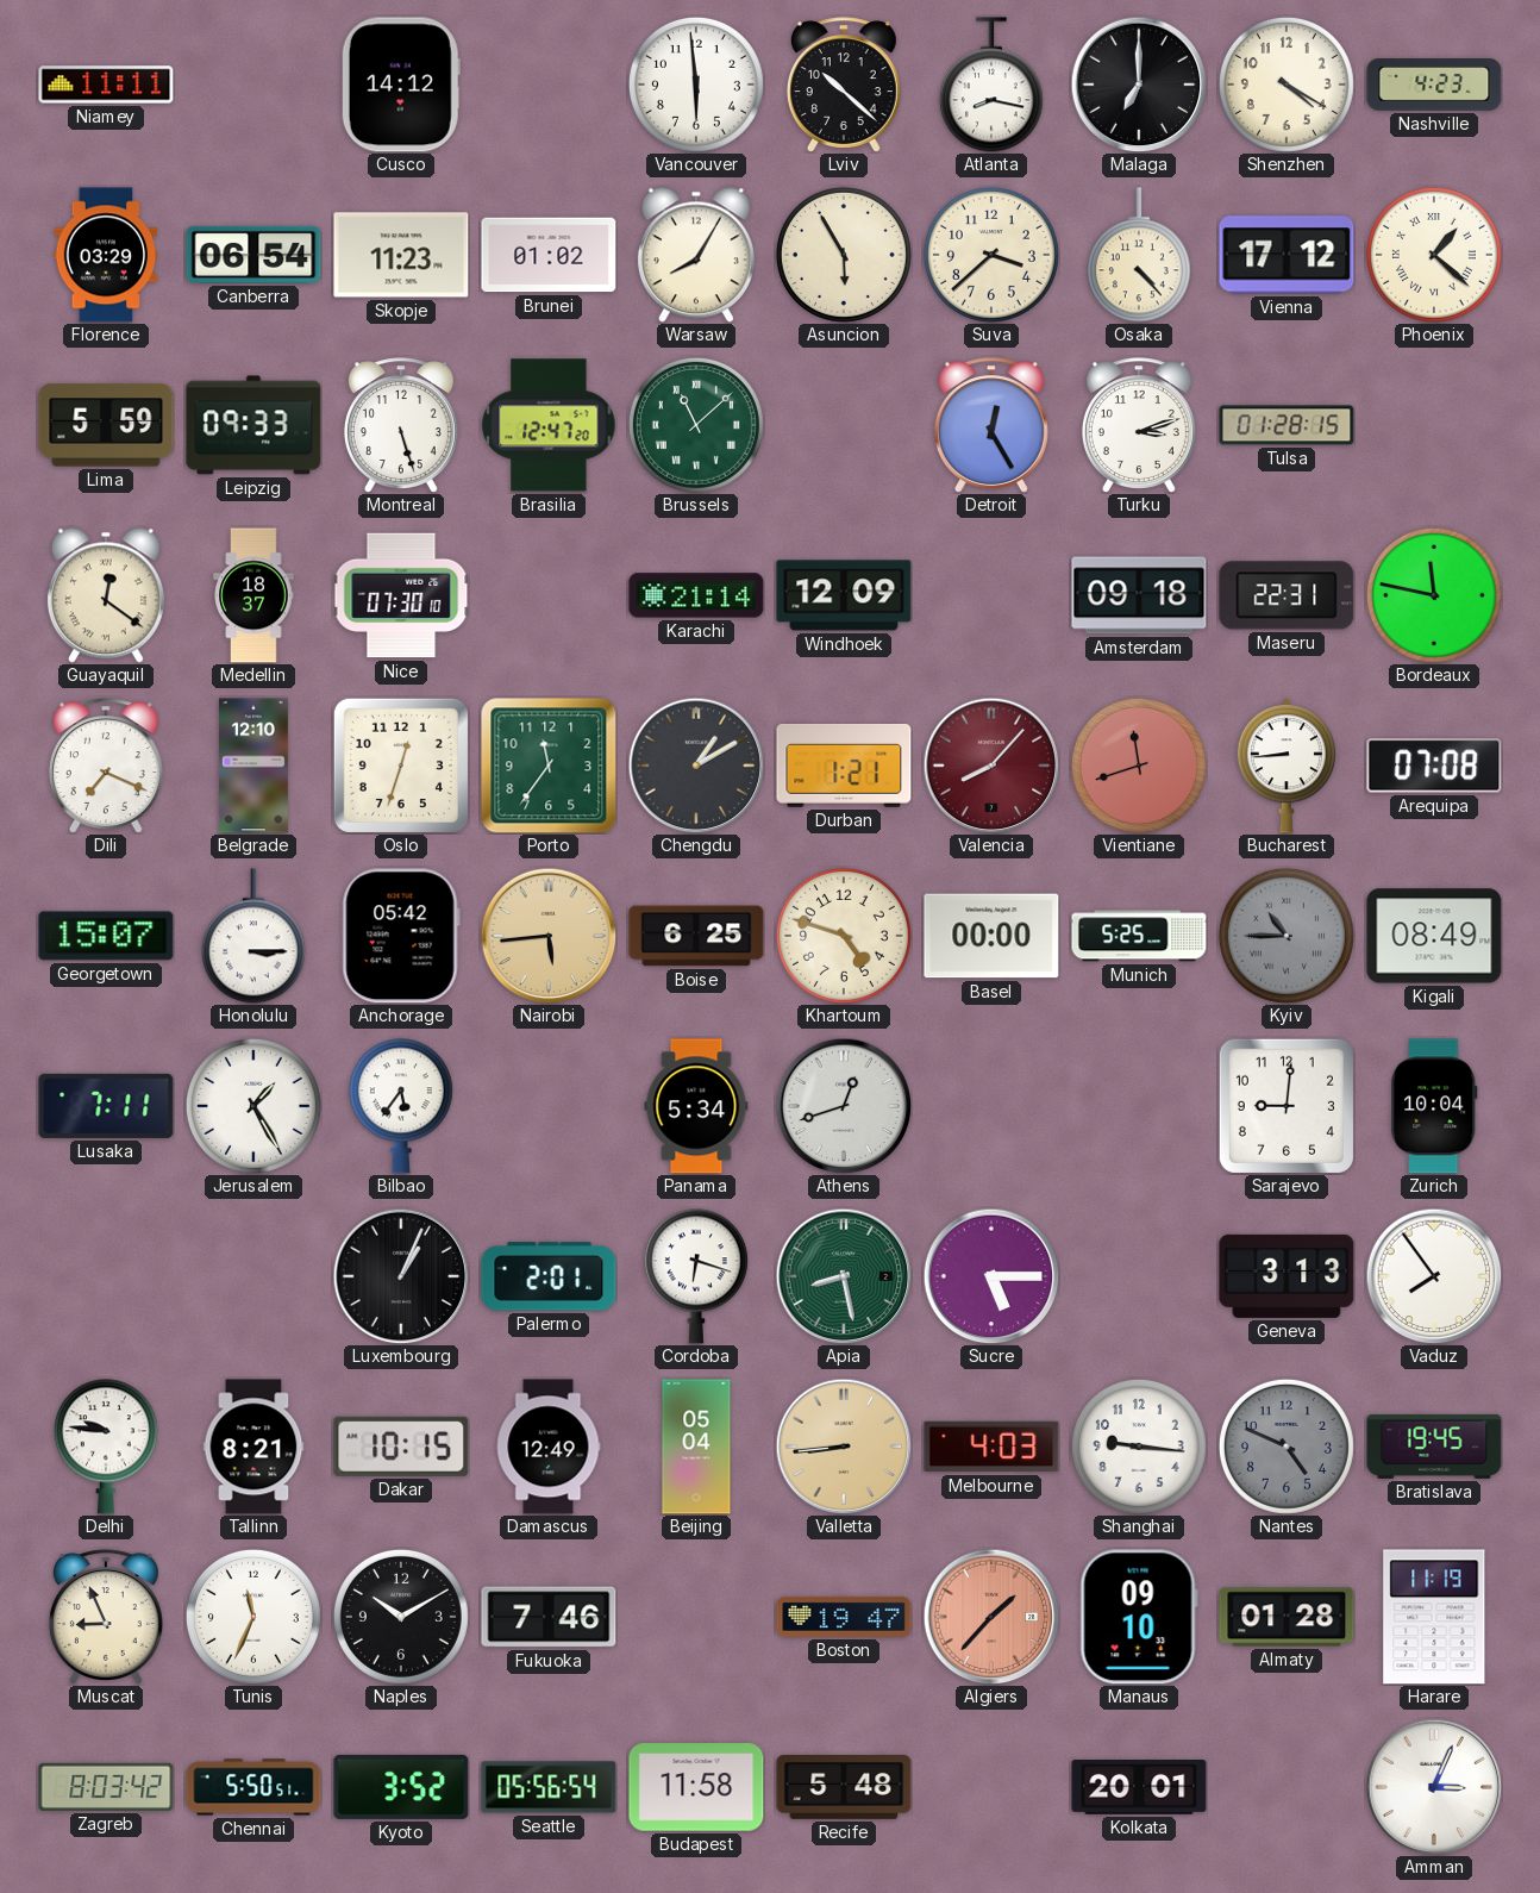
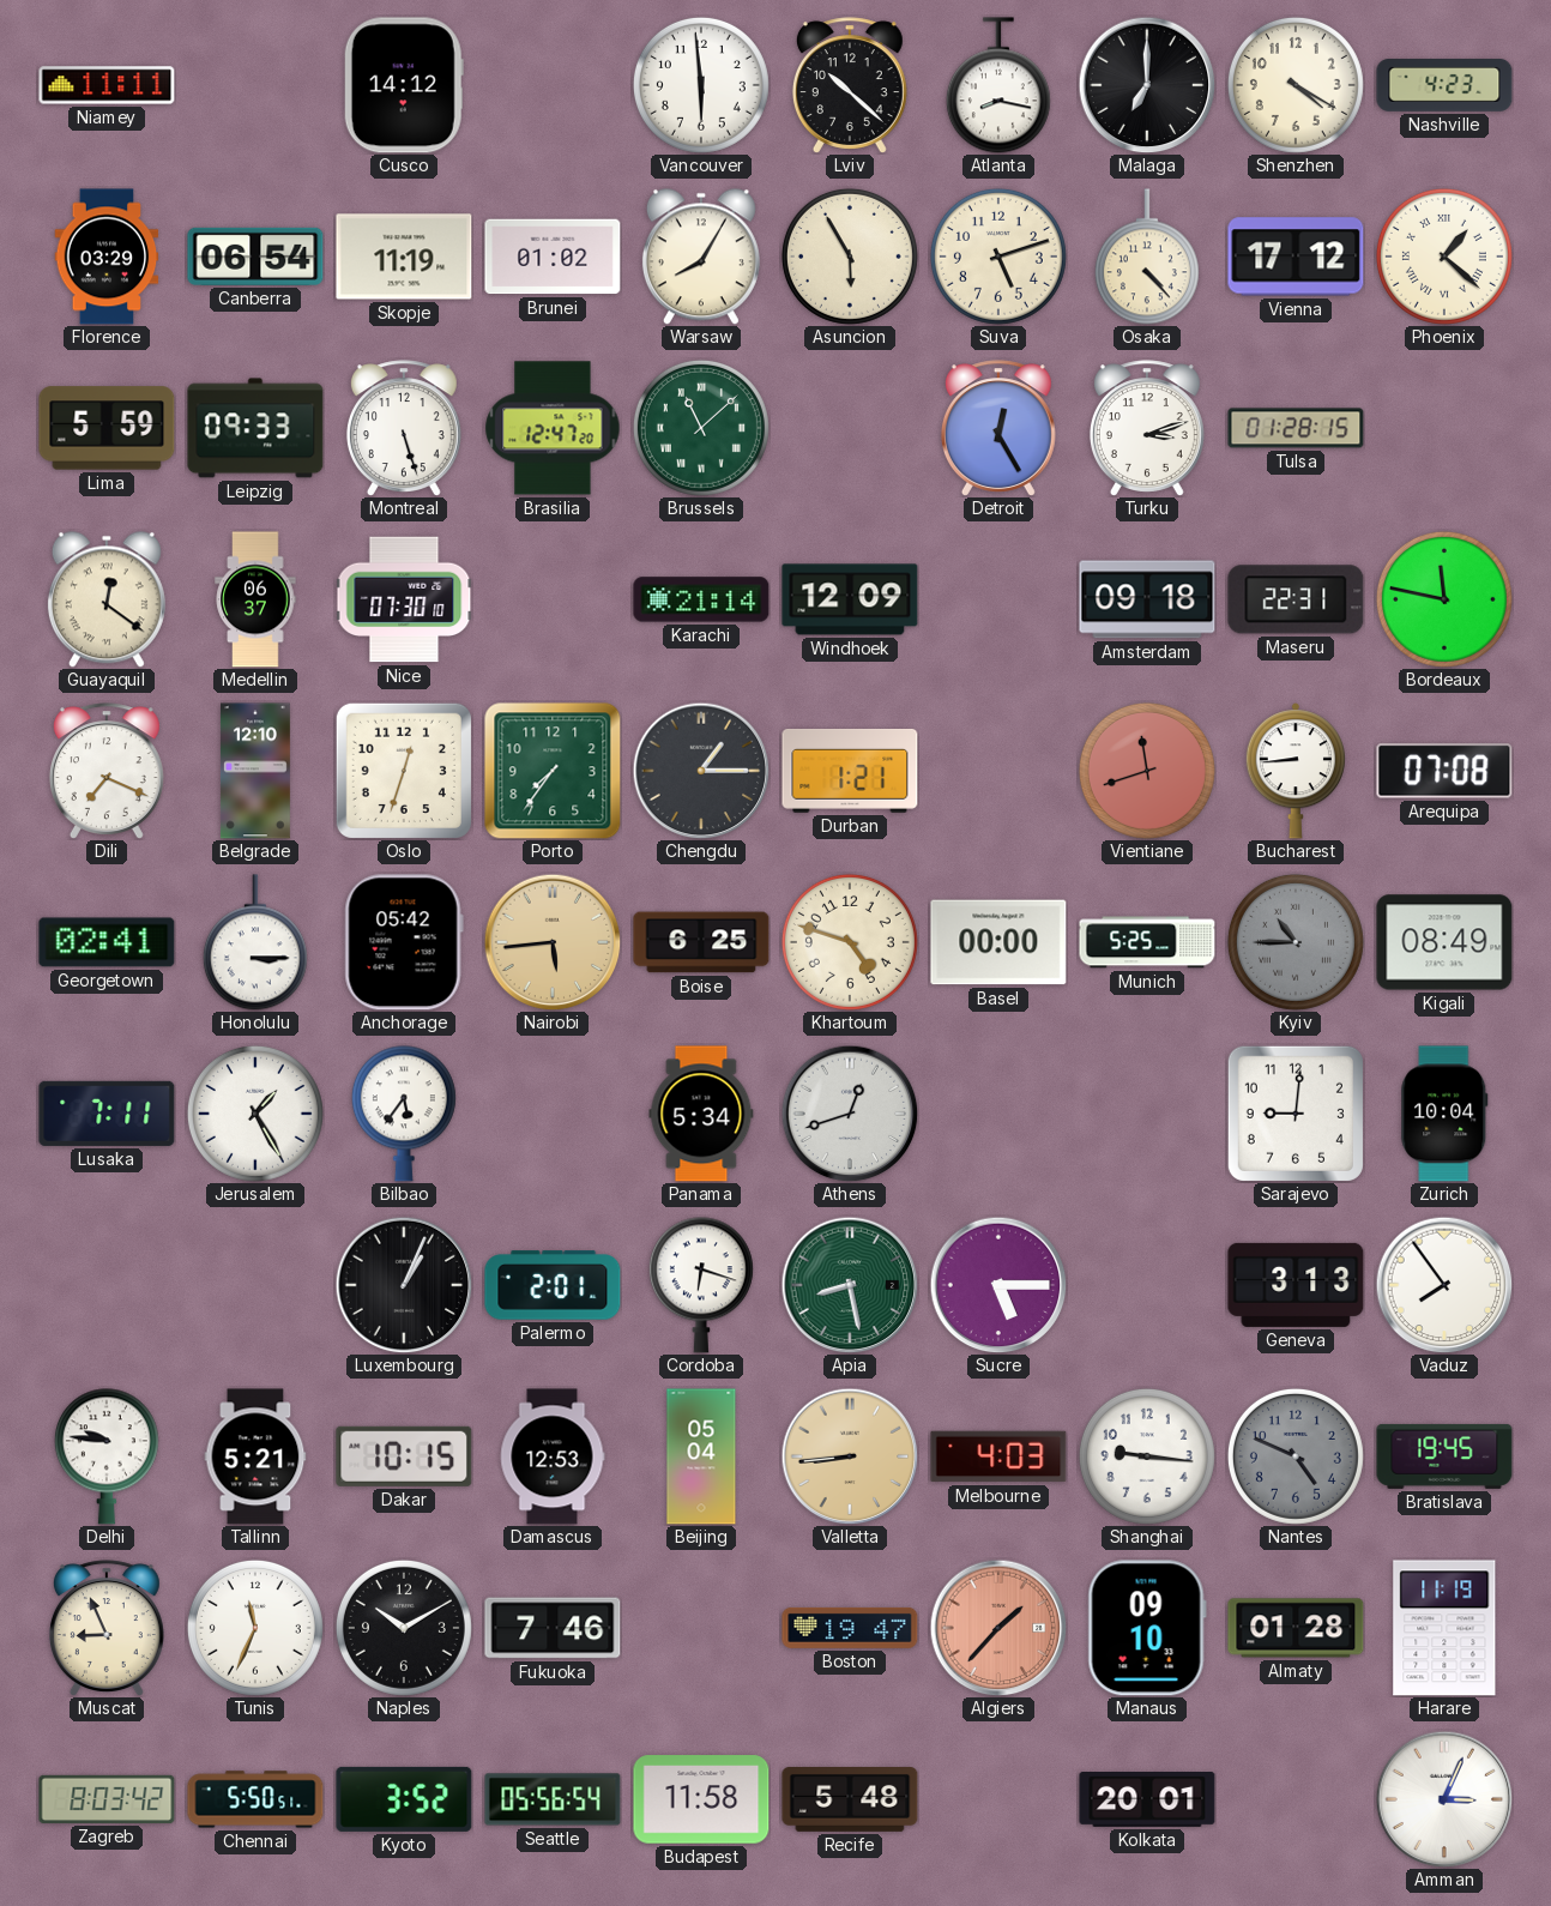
Skopje: 11:23 -> 11:19
Suva: 3:38 -> 5:12
Medellin: 18:37 -> 06:37
Porto: 11:36 -> 7:36
Chengdu: 1:10 -> 1:15
Valencia: 8:07 -> none
Georgetown: 15:07 -> 02:41
Tallinn: 8:21 -> 5:21
Damascus: 12:49 -> 12:53
